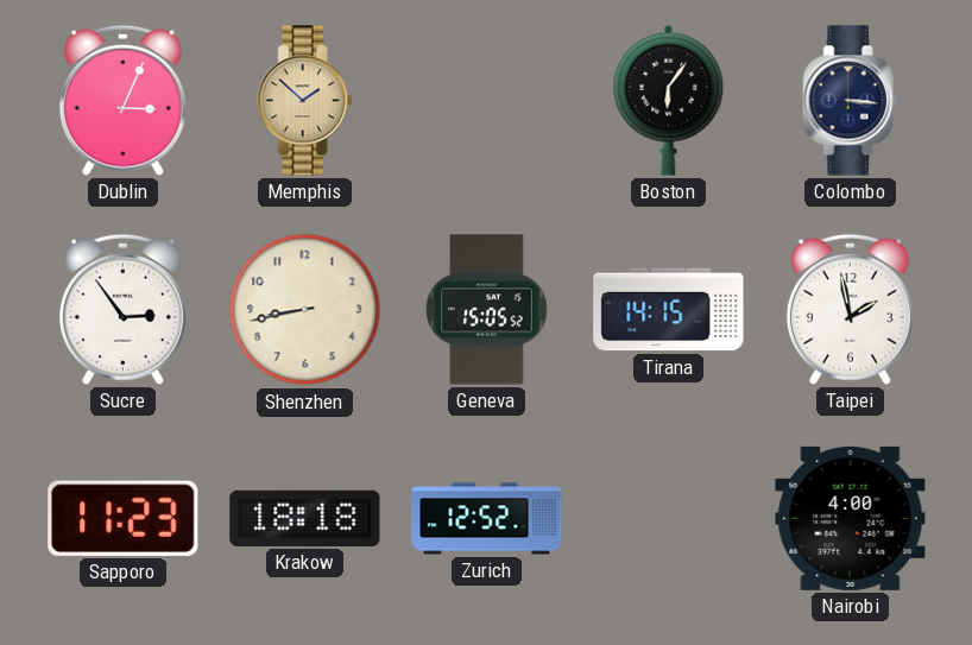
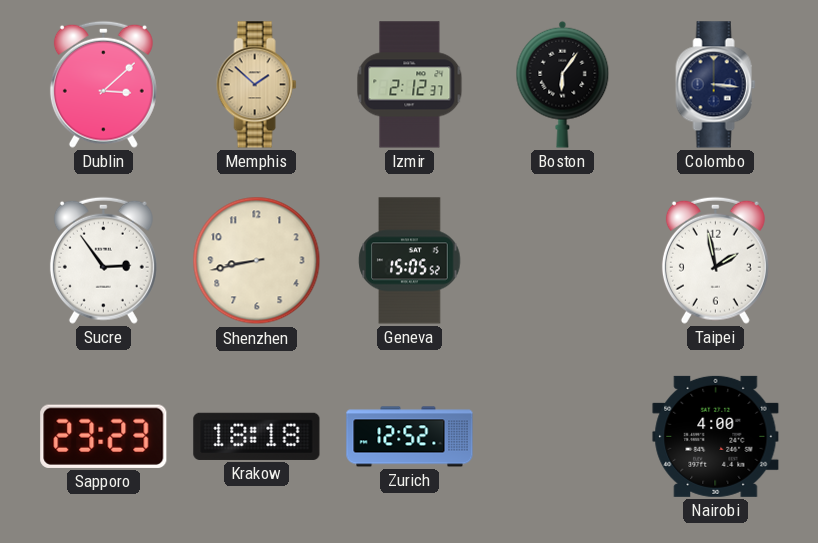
Dublin: 3:04 -> 3:08
Izmir: none -> 2:12
Tirana: 14:15 -> none
Sapporo: 11:23 -> 23:23
